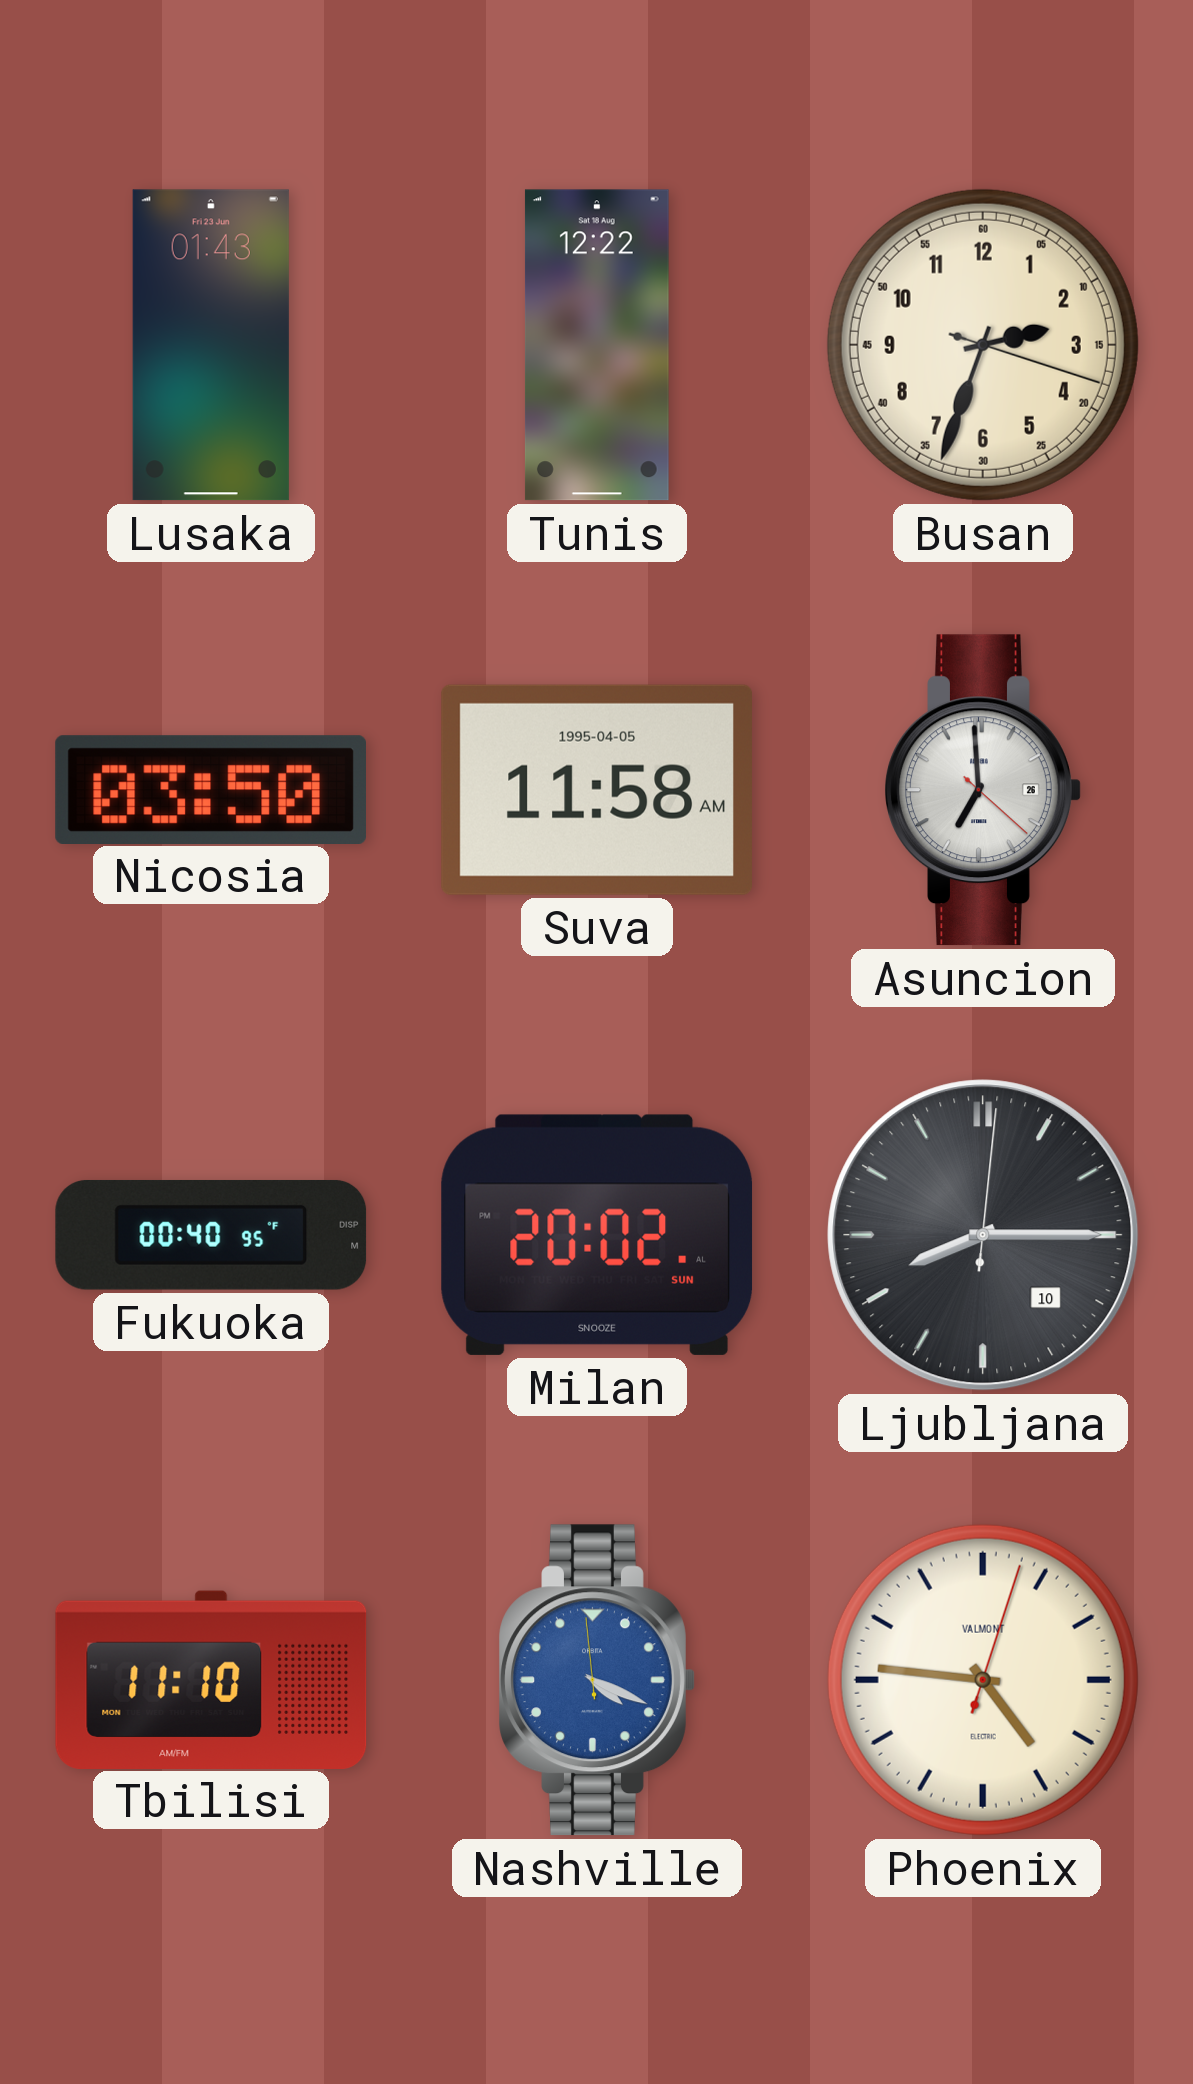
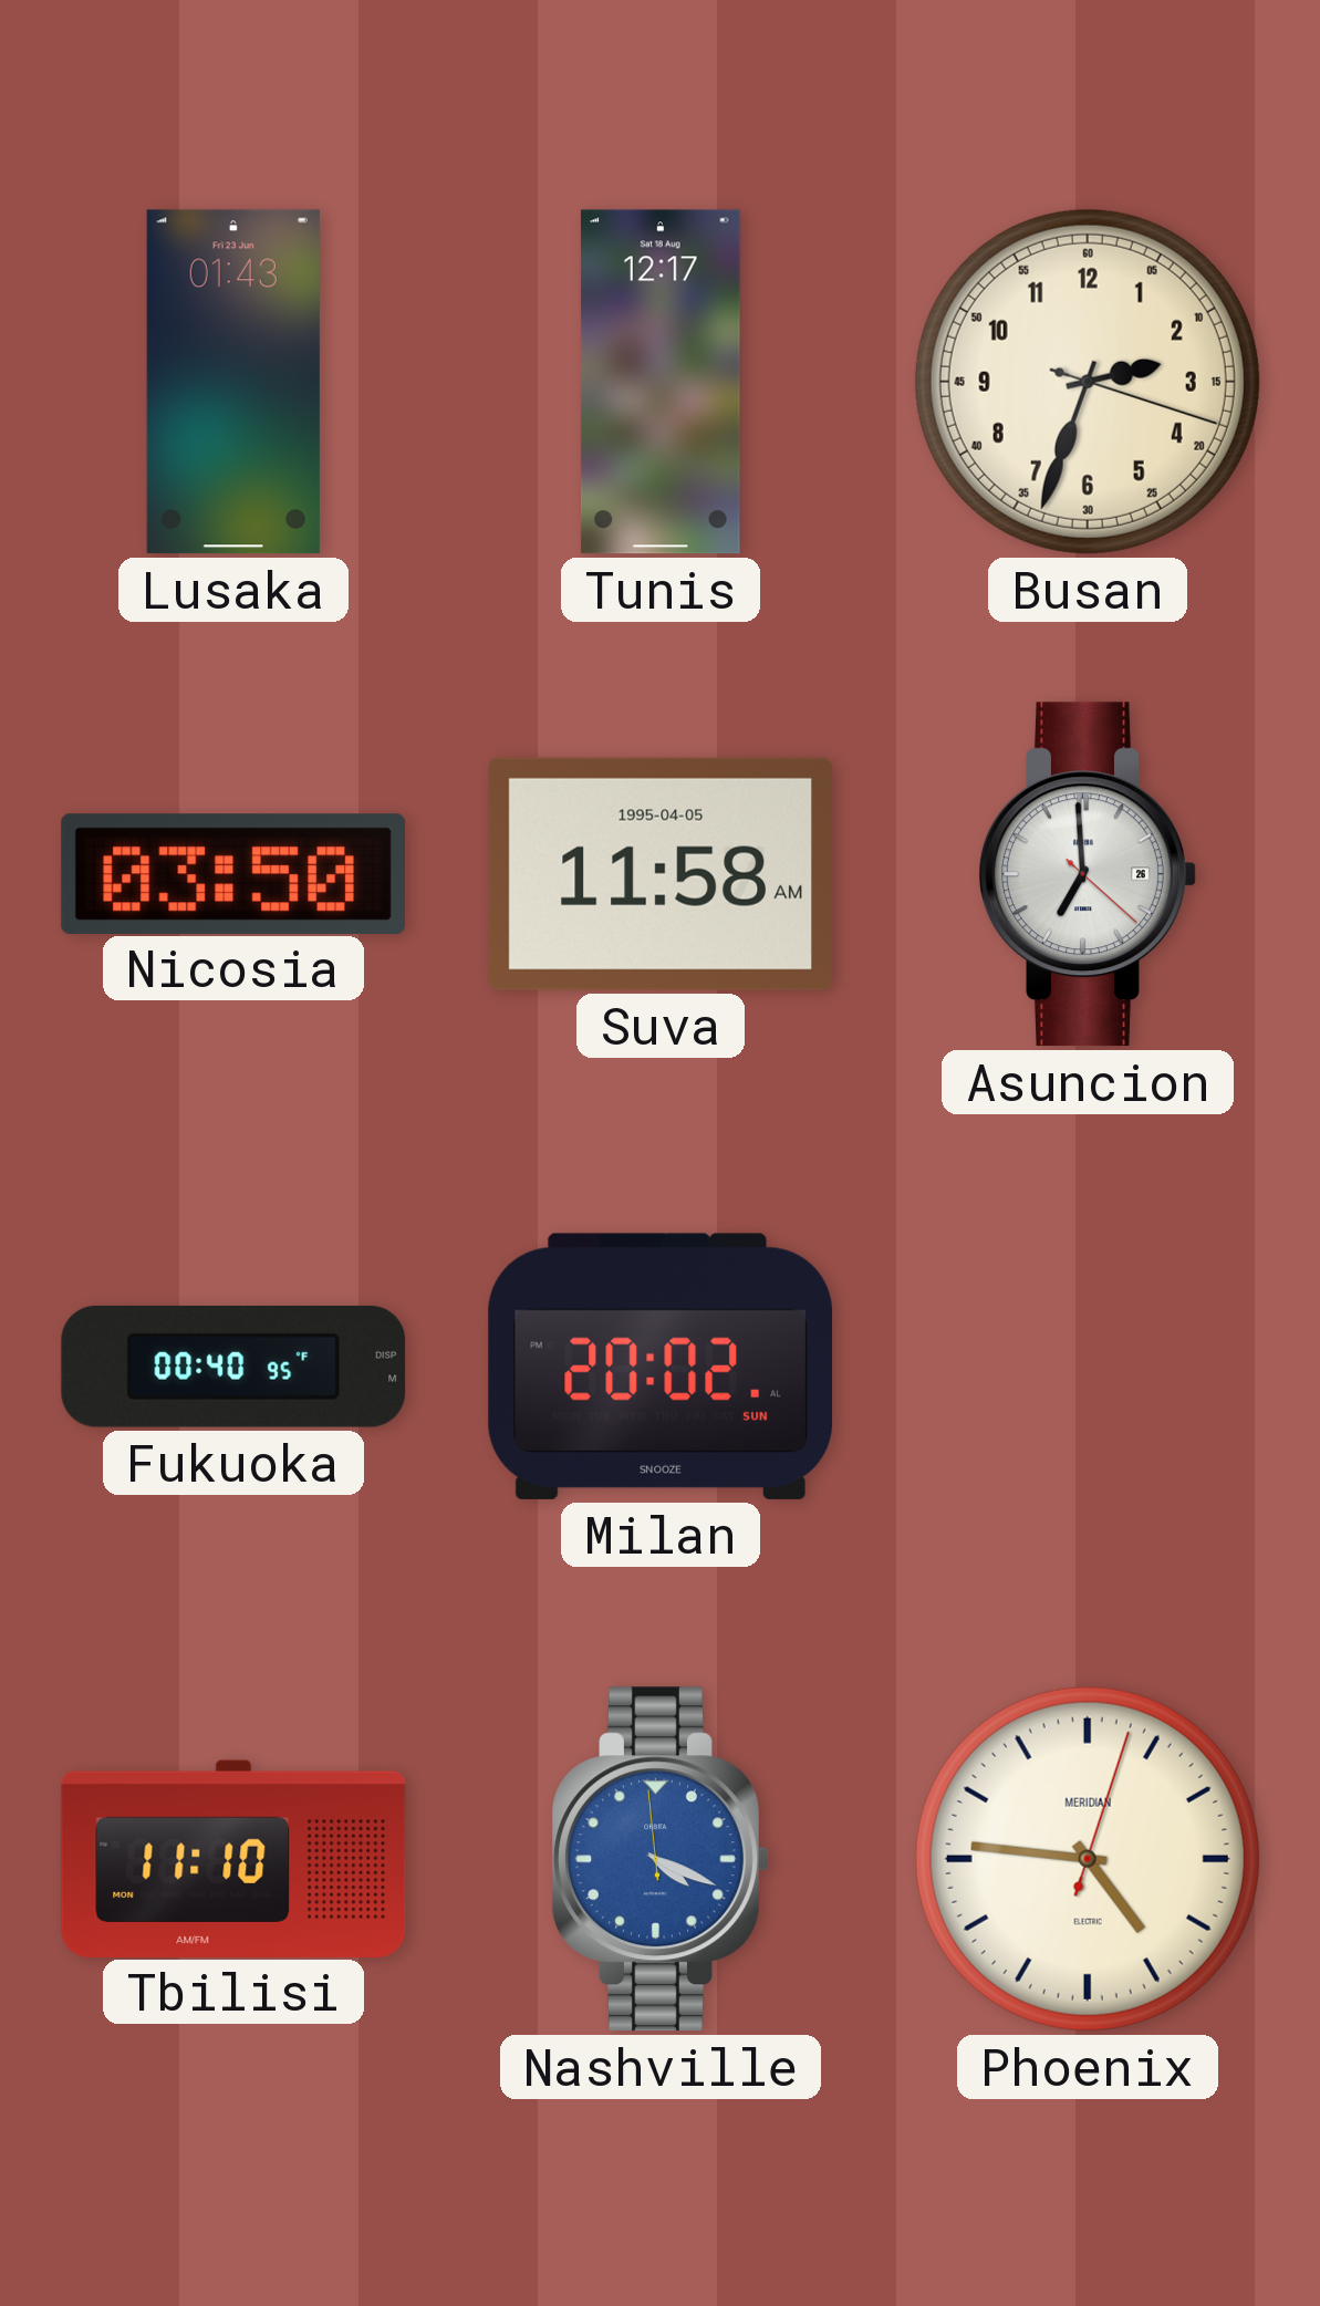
Tunis: 12:22 -> 12:17
Ljubljana: 8:15 -> none
Phoenix brand: VALMONT -> MERIDIAN
